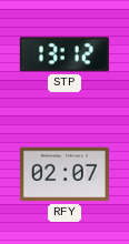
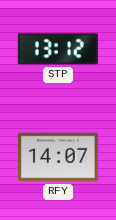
RFY: 02:07 -> 14:07
